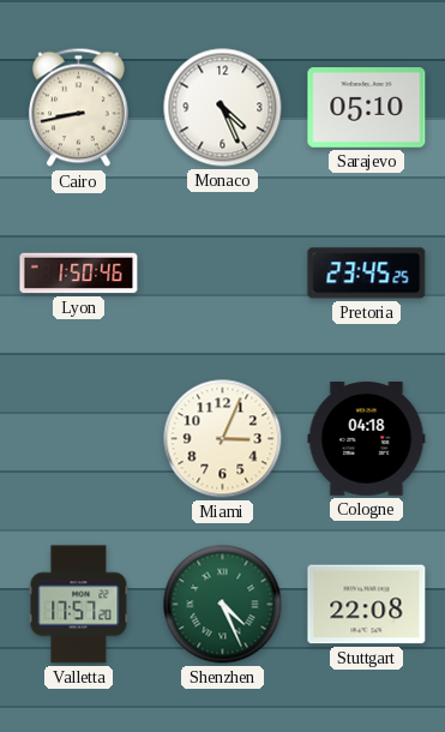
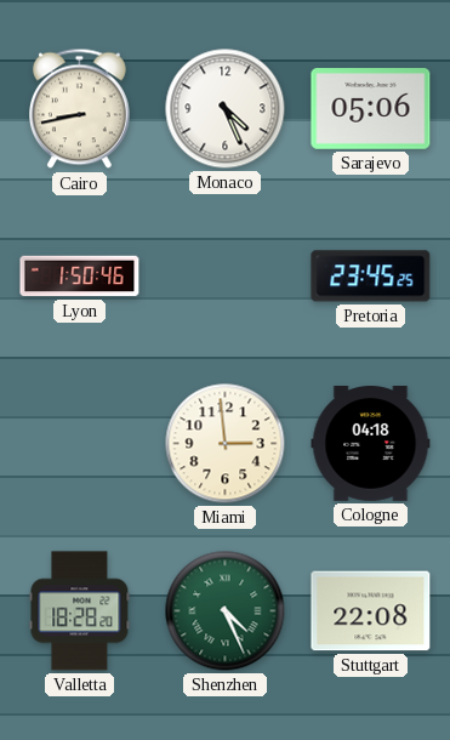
Sarajevo: 05:10 -> 05:06
Miami: 3:04 -> 2:59
Valletta: 17:57 -> 18:28
